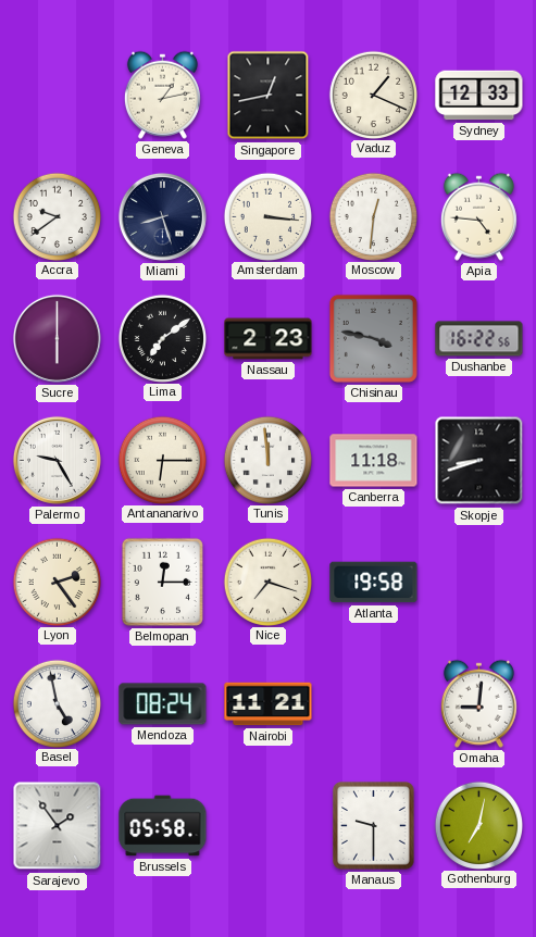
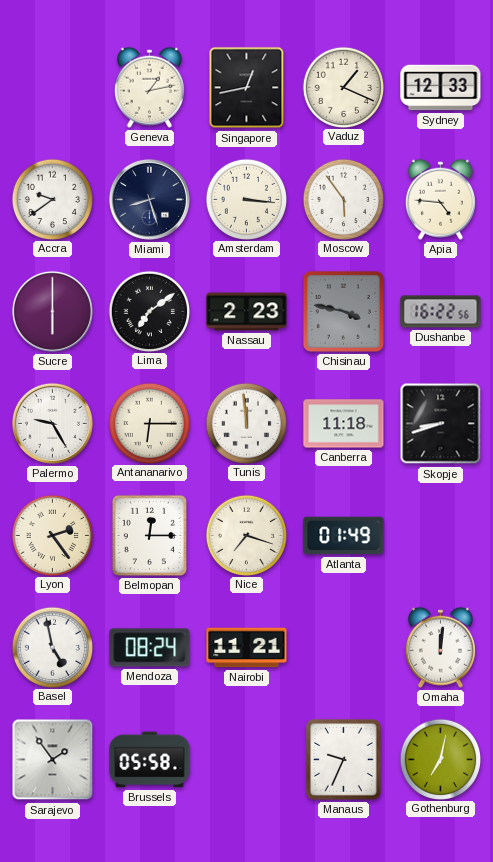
Moscow: 12:31 -> 5:54
Atlanta: 19:58 -> 01:49
Omaha: 9:01 -> 12:01
Manaus: 9:30 -> 9:34
